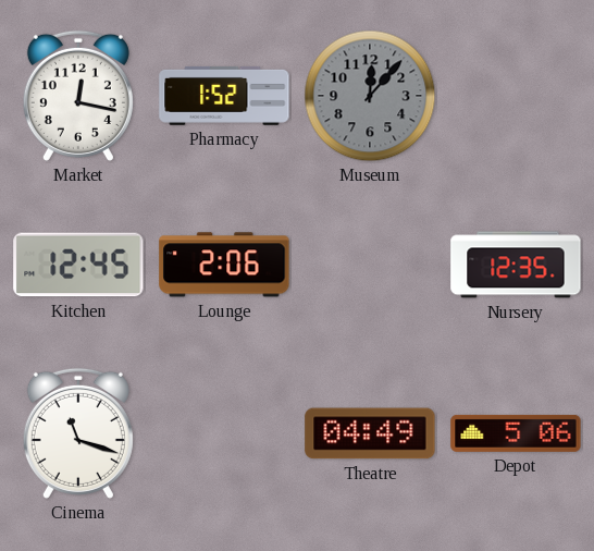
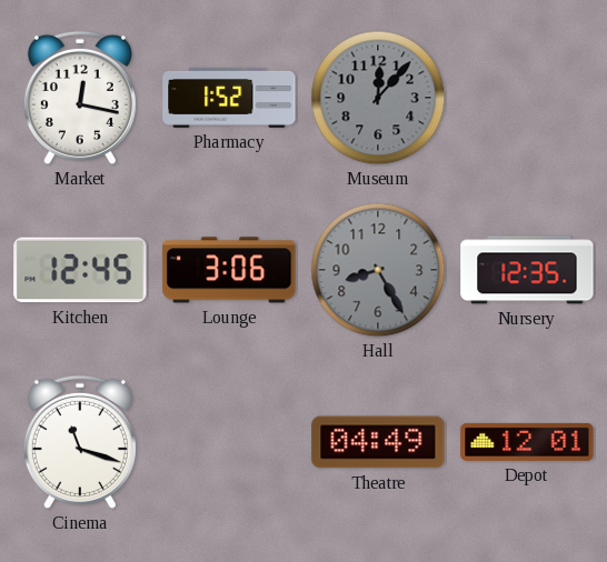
Lounge: 2:06 -> 3:06
Hall: none -> 8:25
Depot: 5:06 -> 12:01
